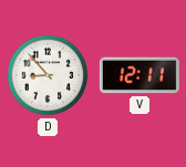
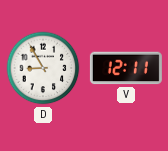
D: 8:53 -> 8:55
